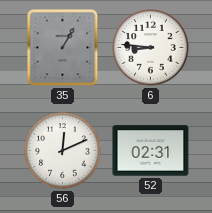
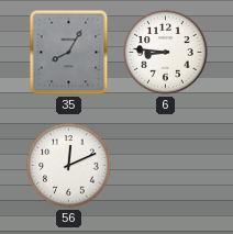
35: 1:05 -> 8:05
52: 02:31 -> none
